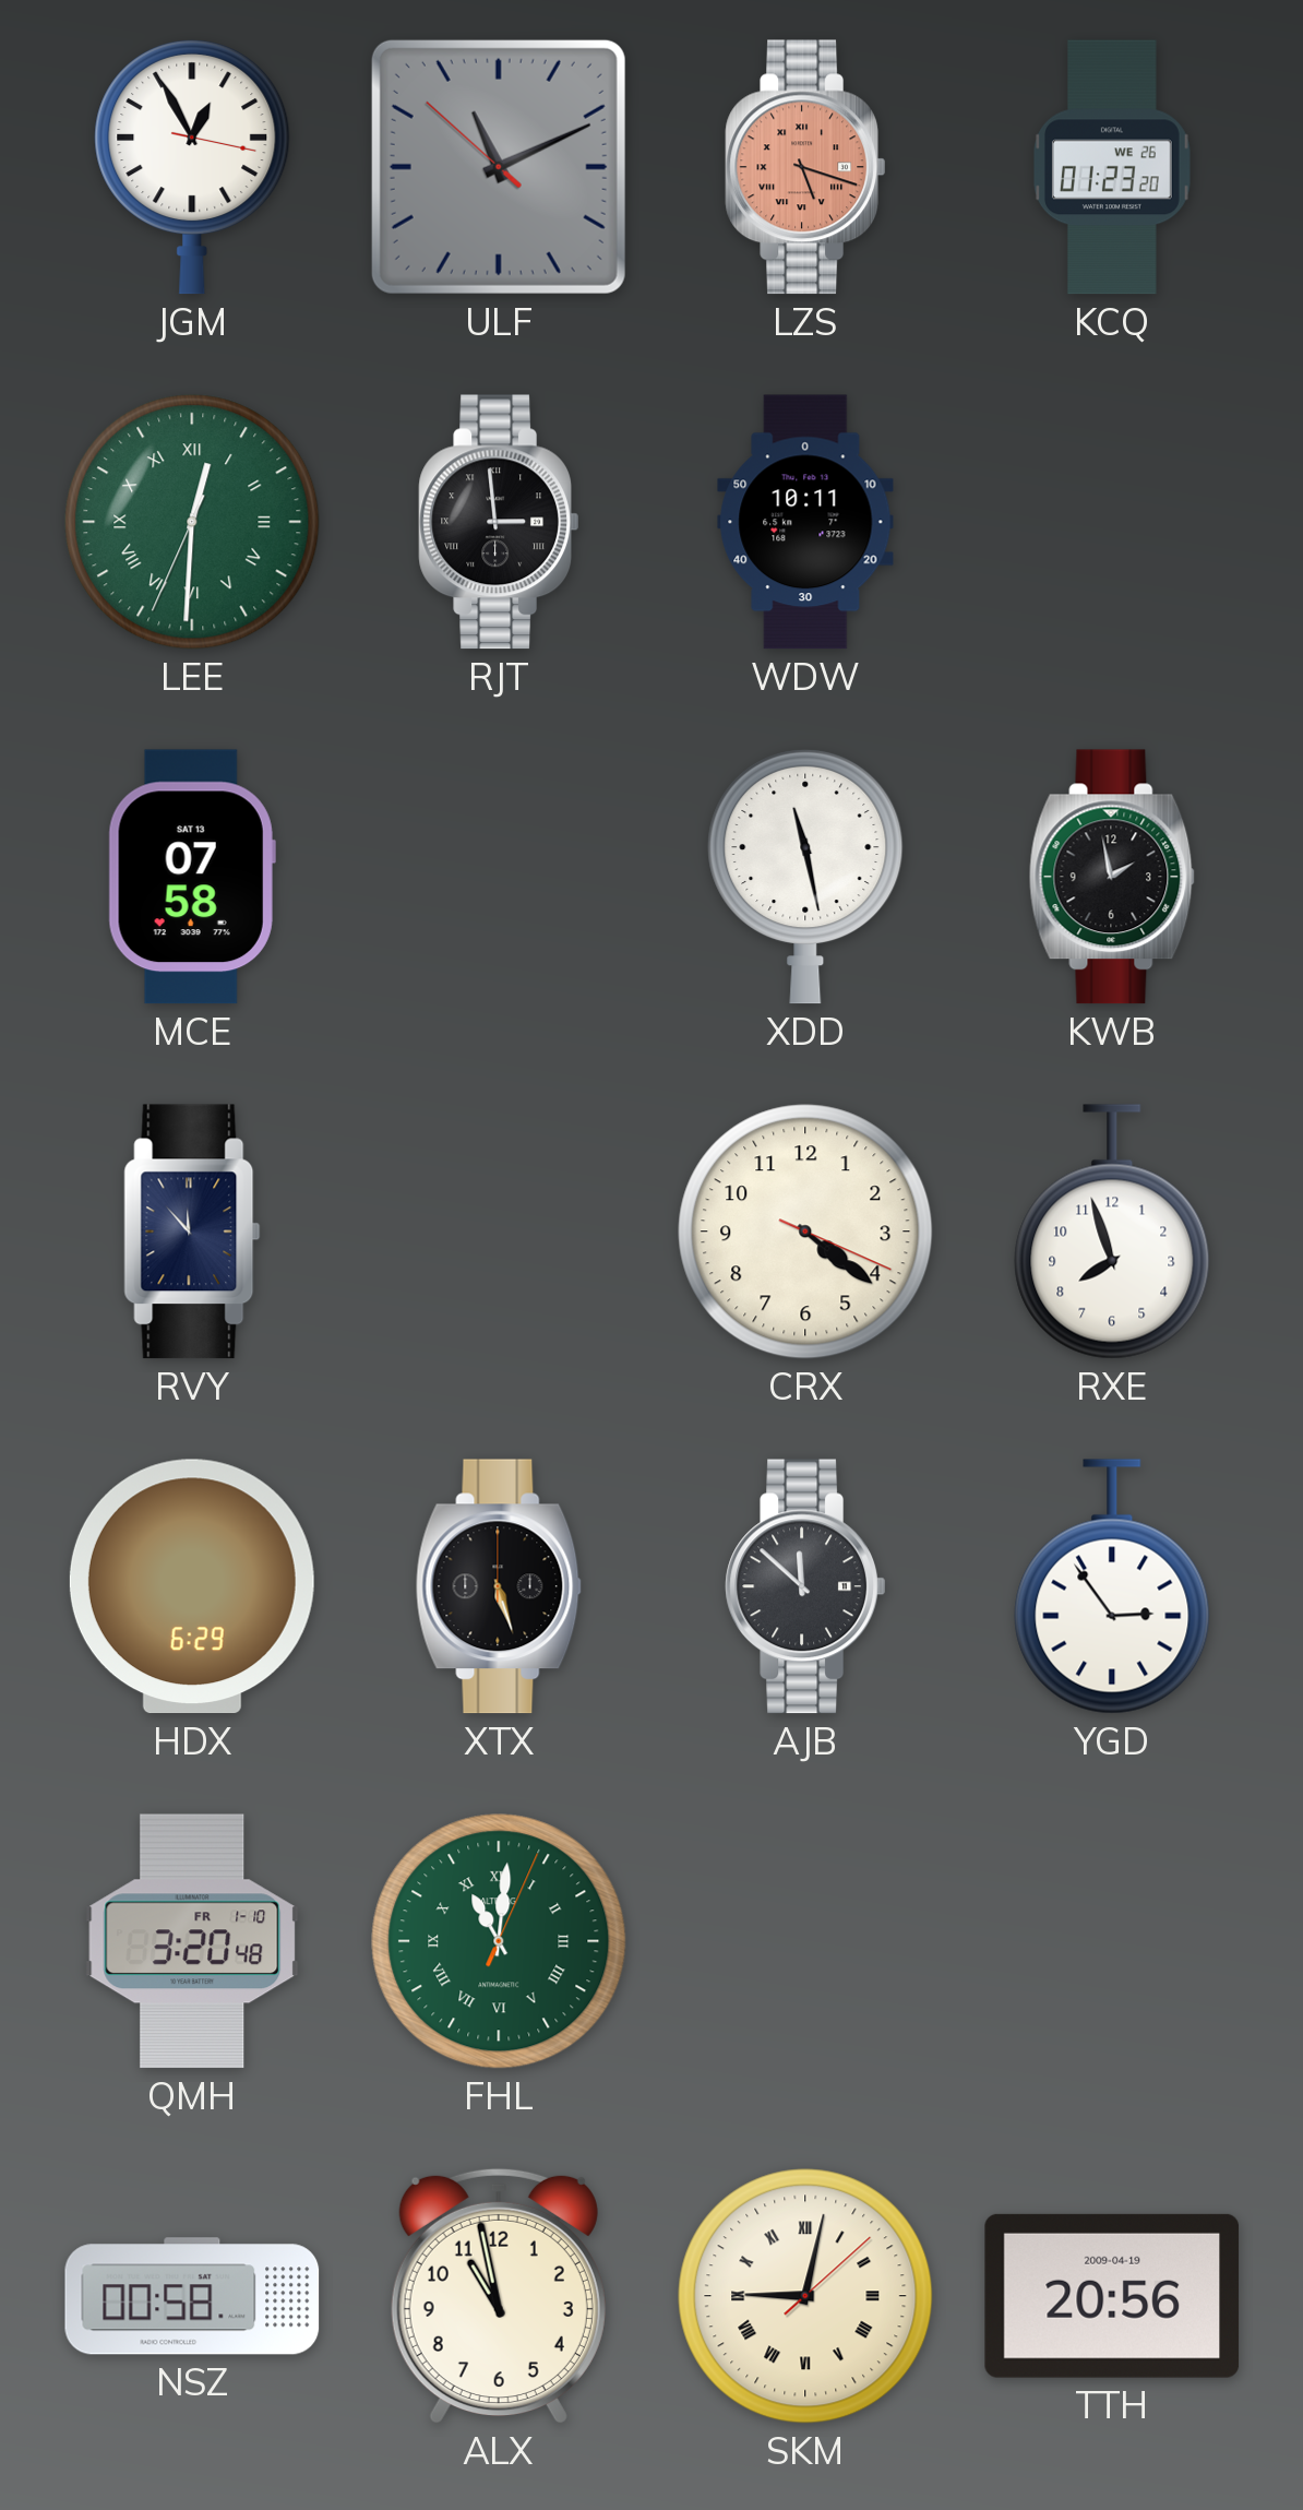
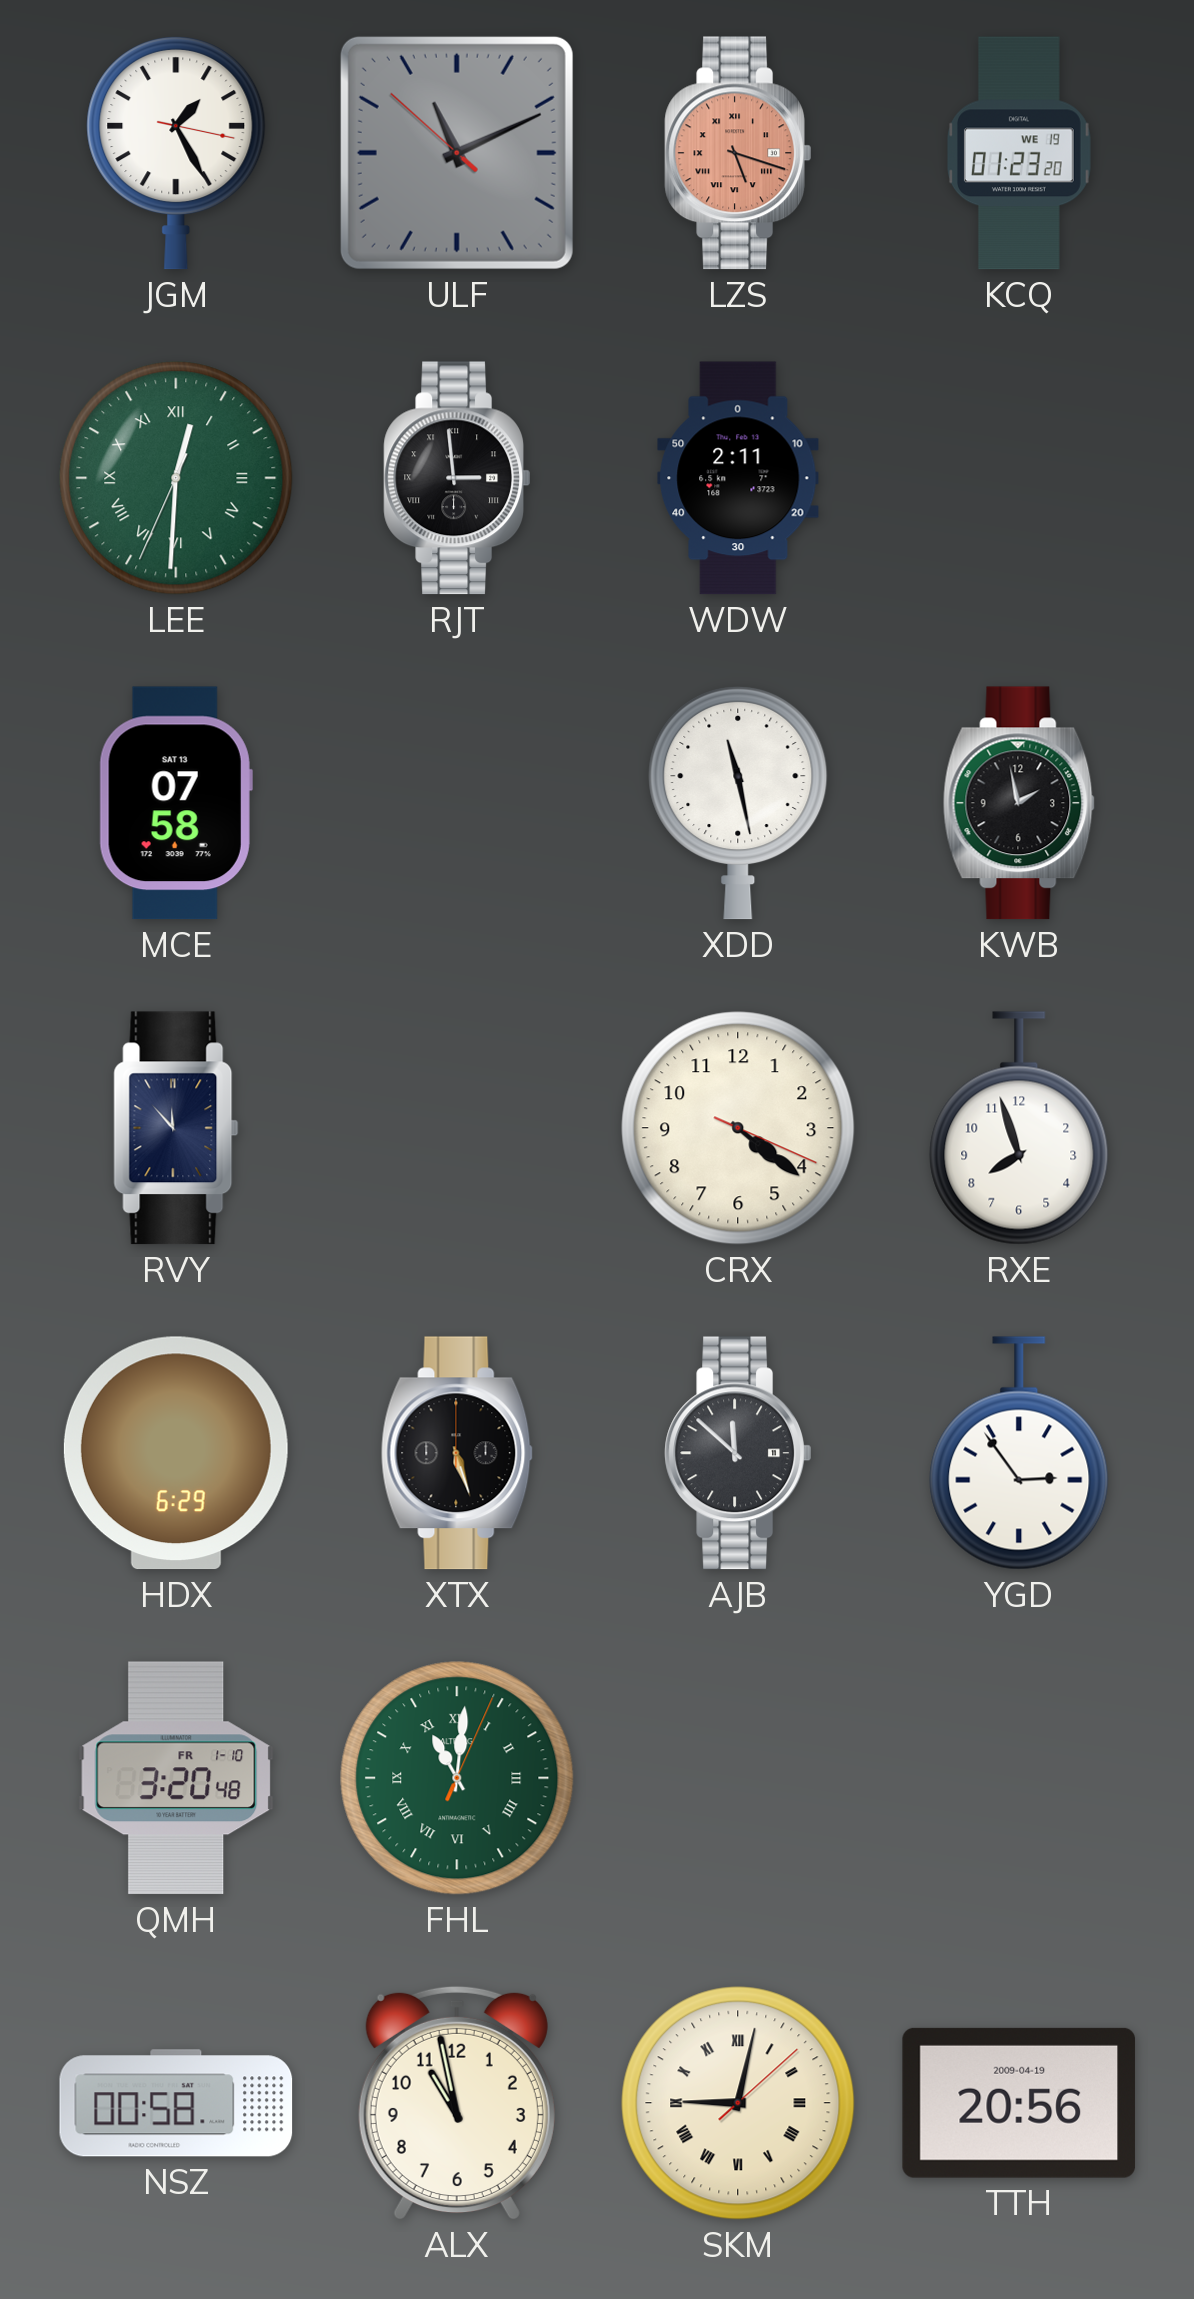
JGM: 12:55 -> 1:25
KCQ date: WE 26 -> WE 19
WDW: 10:11 -> 2:11
